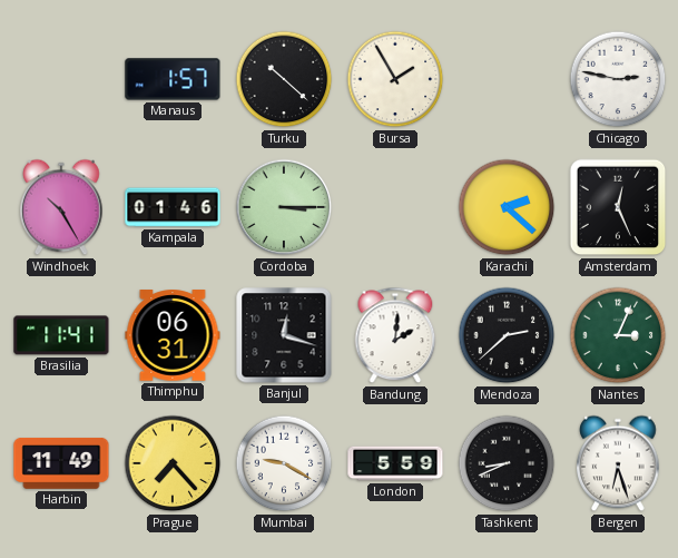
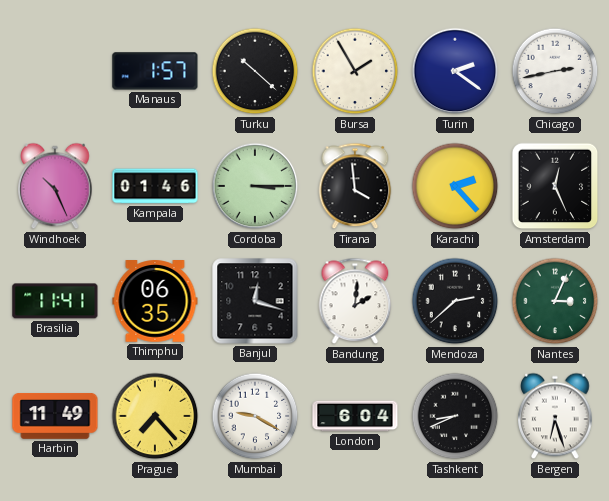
Turin: none -> 2:21
Chicago: 2:47 -> 2:43
Windhoek: 10:25 -> 10:26
Tirana: none -> 3:59
Karachi: 2:22 -> 2:23
Thimphu: 06:31 -> 06:35
London: 5:59 -> 6:04
